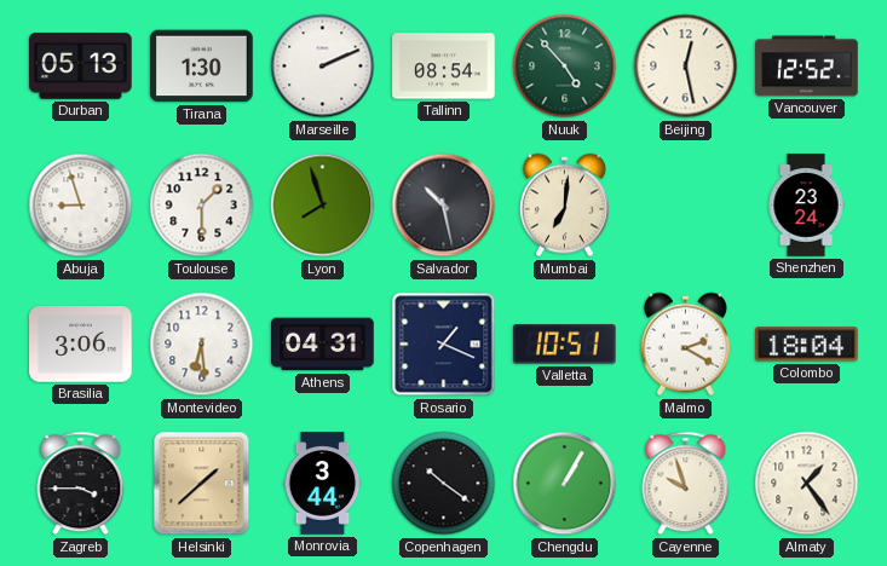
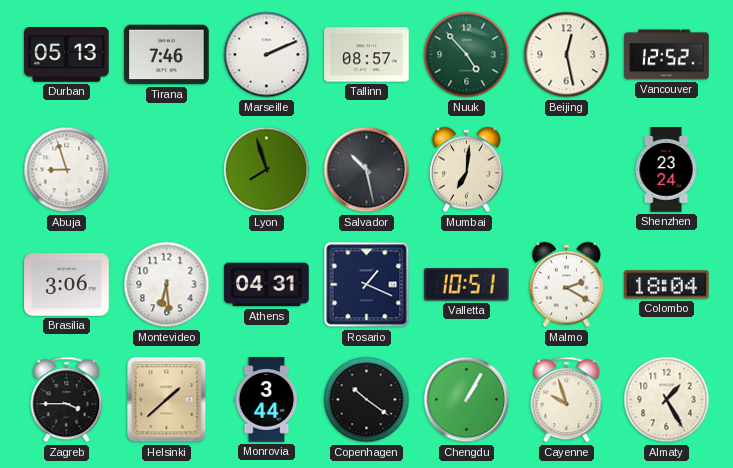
Tirana: 1:30 -> 7:46
Tallinn: 08:54 -> 08:57
Toulouse: 1:30 -> none
Almaty: 1:24 -> 1:25
